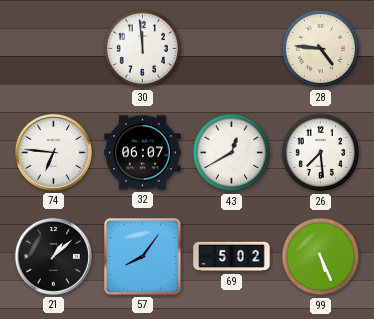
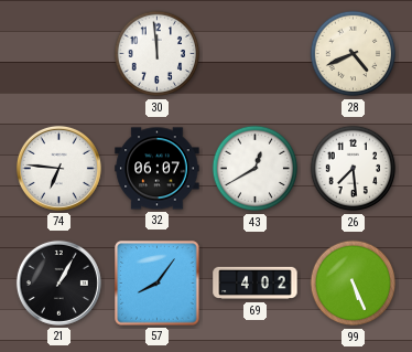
28: 4:46 -> 4:41
21: 1:08 -> 1:05
69: 5:02 -> 4:02
